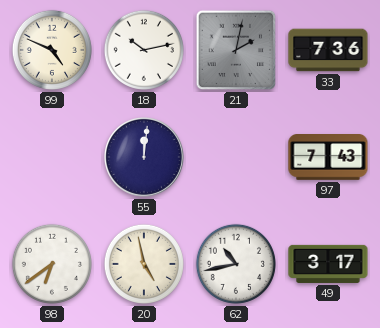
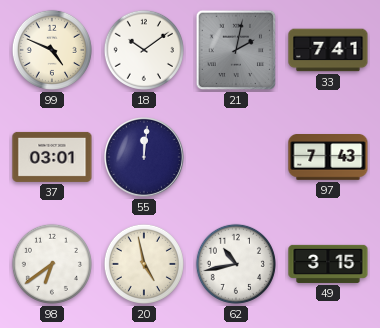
18: 10:13 -> 10:09
33: 7:36 -> 7:41
37: none -> 03:01
49: 3:17 -> 3:15
